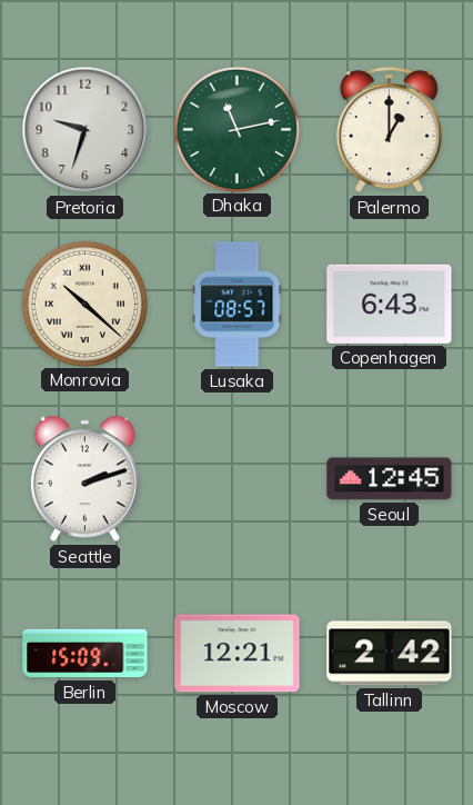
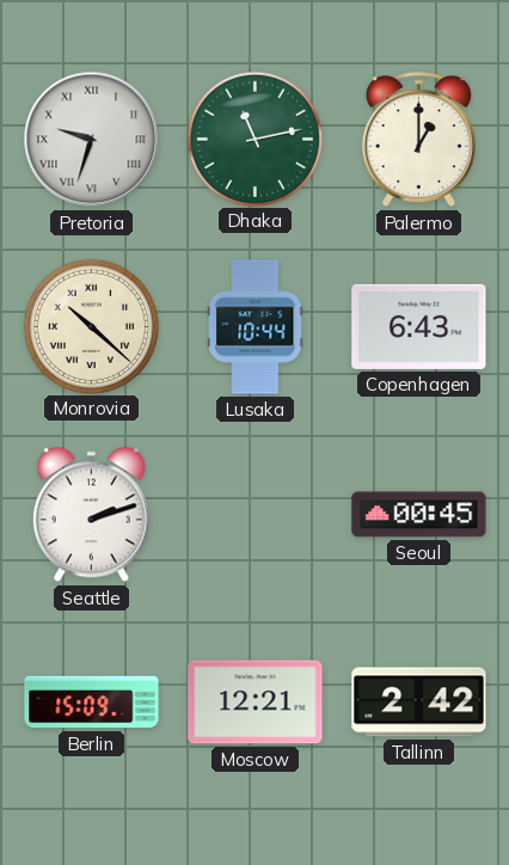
Pretoria numerals: Arabic -> Roman
Lusaka: 08:57 -> 10:44
Seoul: 12:45 -> 00:45
